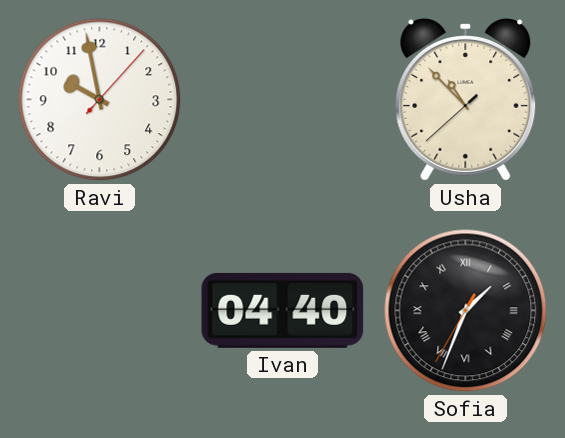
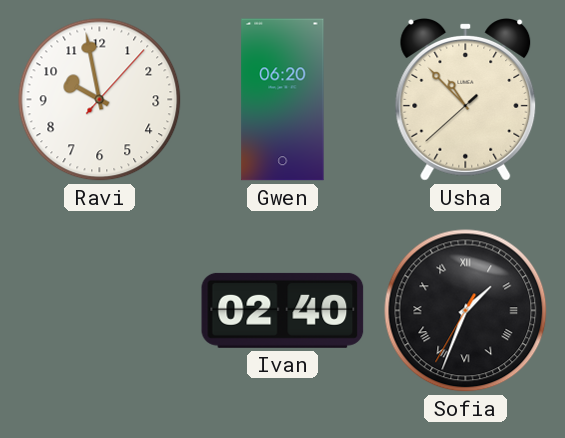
Gwen: none -> 06:20
Ivan: 04:40 -> 02:40
